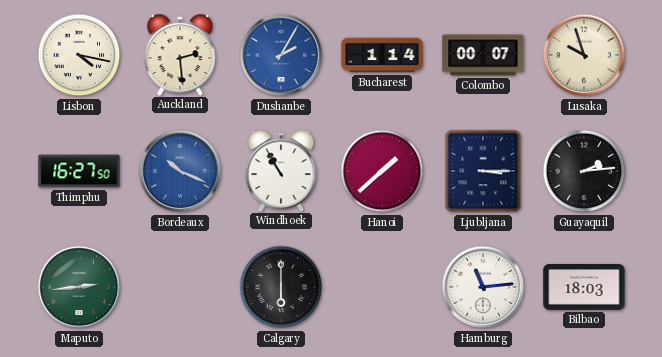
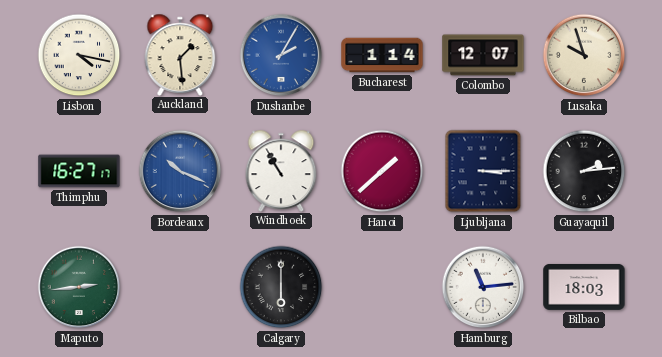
Auckland: 2:29 -> 1:29
Colombo: 00:07 -> 12:07
Thimphu: 16:27:50 -> 16:27:17
